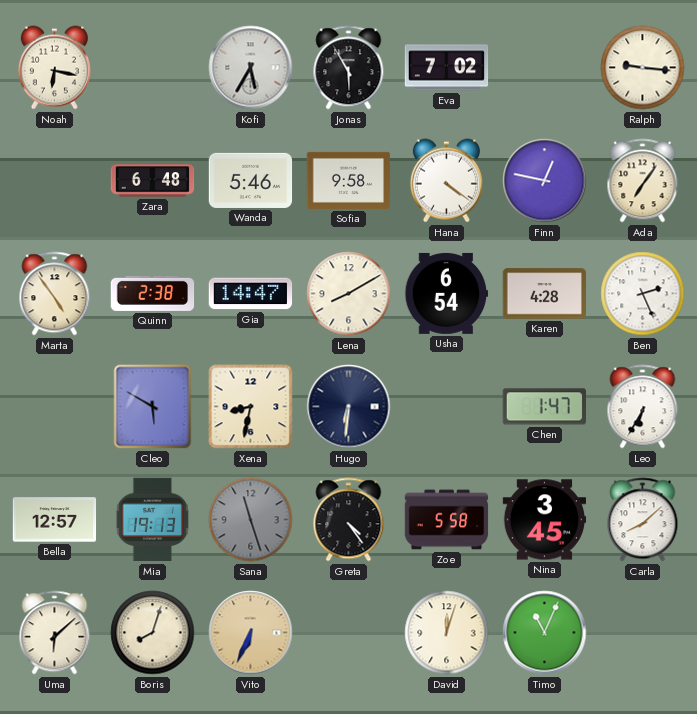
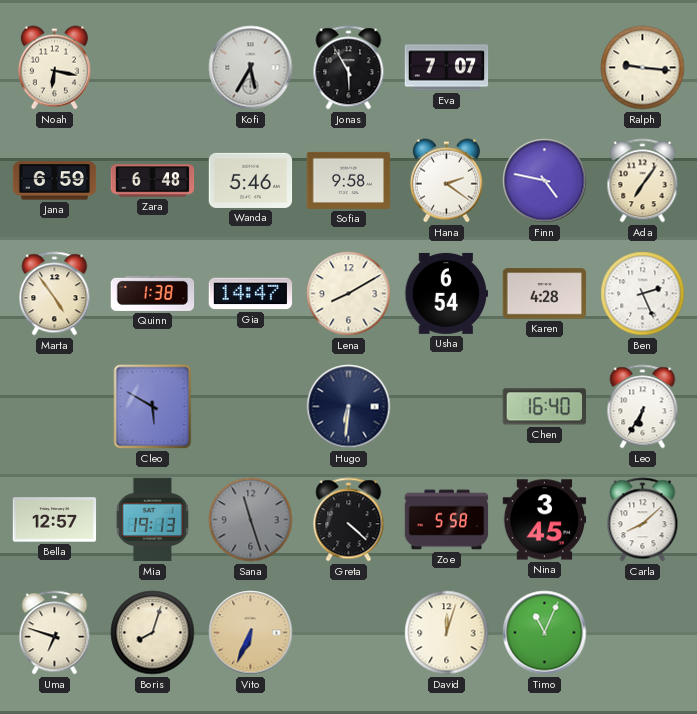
Eva: 7:02 -> 7:07
Jana: none -> 6:59
Hana: 4:21 -> 2:21
Finn: 12:47 -> 4:47
Quinn: 2:38 -> 1:38
Xena: 8:32 -> none
Chen: 1:47 -> 16:40
Greta: 4:24 -> 4:22
Uma: 6:08 -> 6:48
